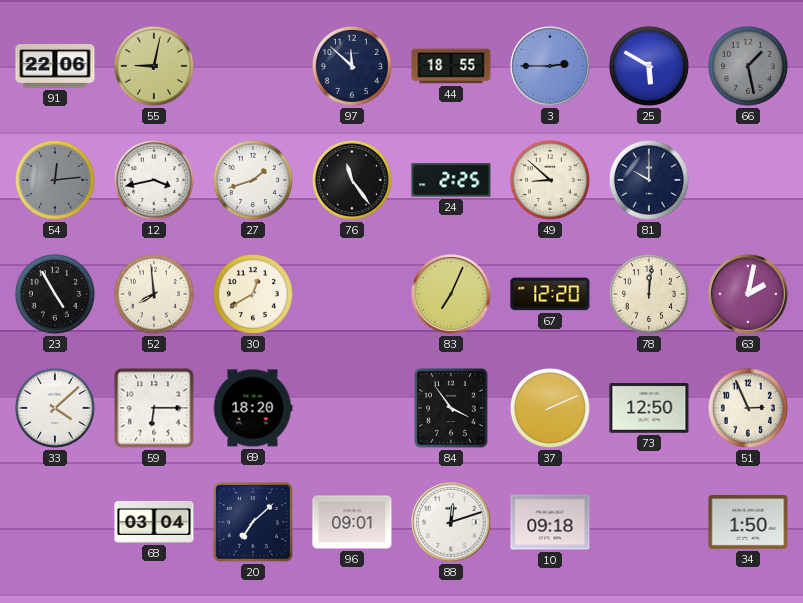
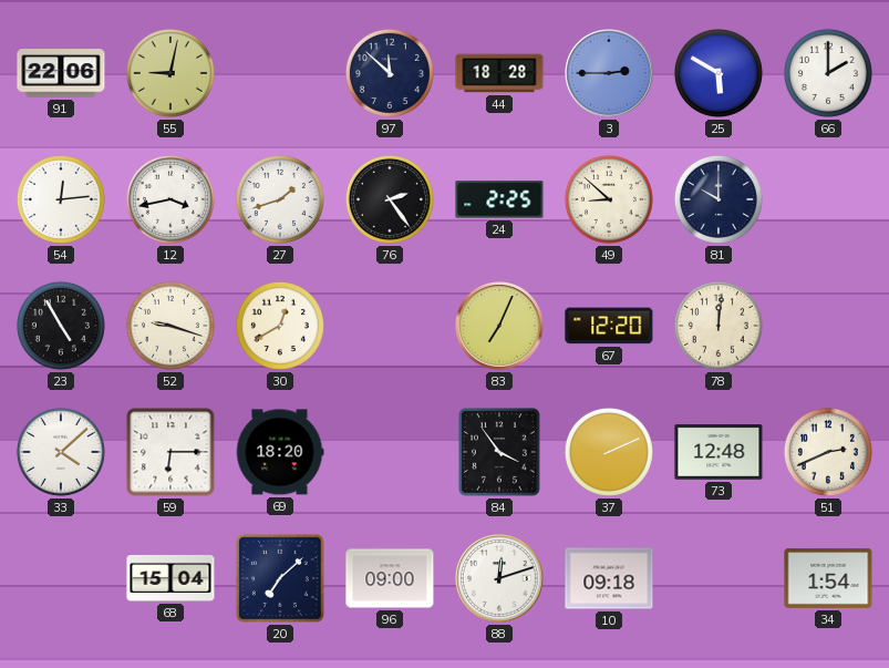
44: 18:55 -> 18:28
66: 1:28 -> 2:00
66 dial: grey -> white
54 dial: grey -> white
76: 11:24 -> 2:24
52: 7:59 -> 9:18
63: 2:02 -> none
73: 12:50 -> 12:48
51: 2:56 -> 2:41
68: 03:04 -> 15:04
96: 09:01 -> 09:00
34: 1:50 -> 1:54
